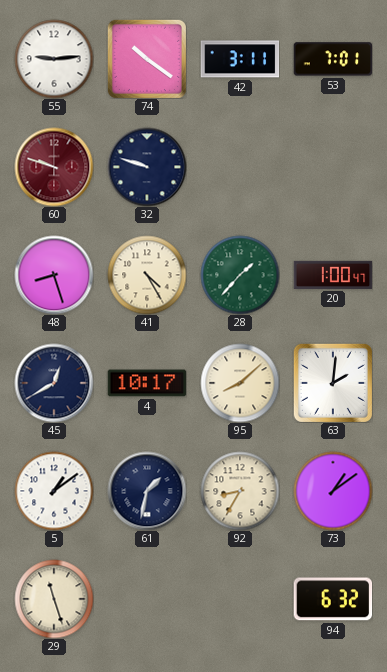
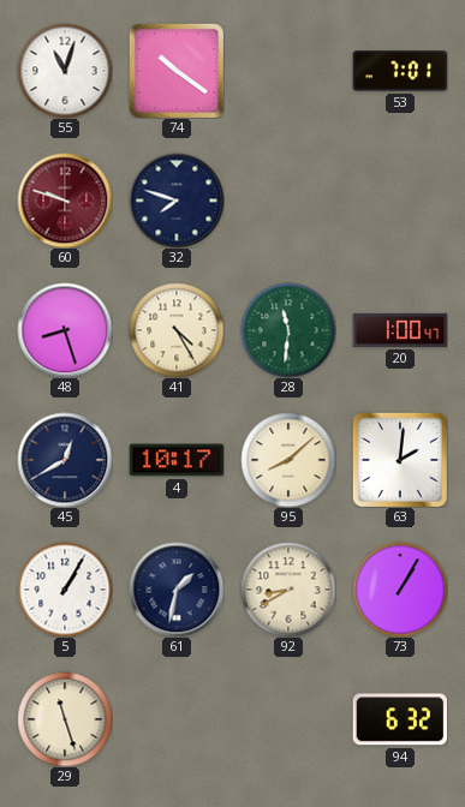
55: 9:14 -> 11:03
42: 3:11 -> none
32: 9:48 -> 7:48
28: 1:37 -> 11:31
5: 1:09 -> 1:05
92: 8:35 -> 8:40
73: 1:09 -> 1:05
